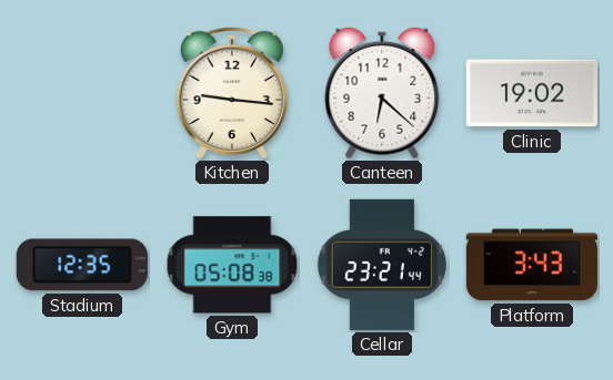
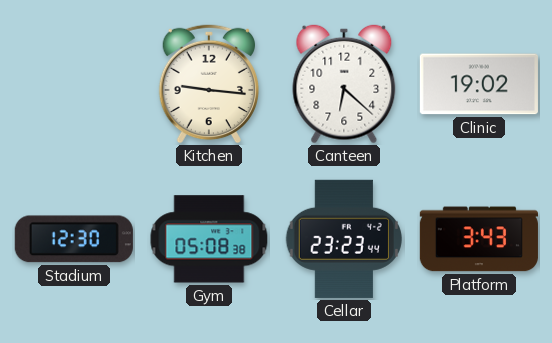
Stadium: 12:35 -> 12:30
Cellar: 23:21 -> 23:23
